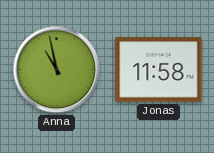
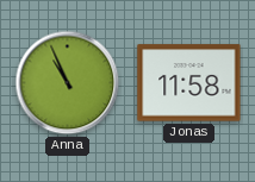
Anna: 10:58 -> 10:56
